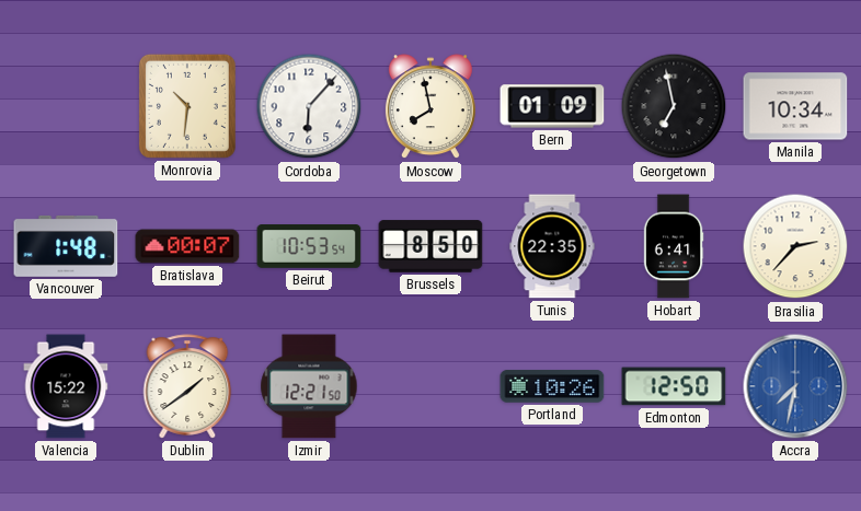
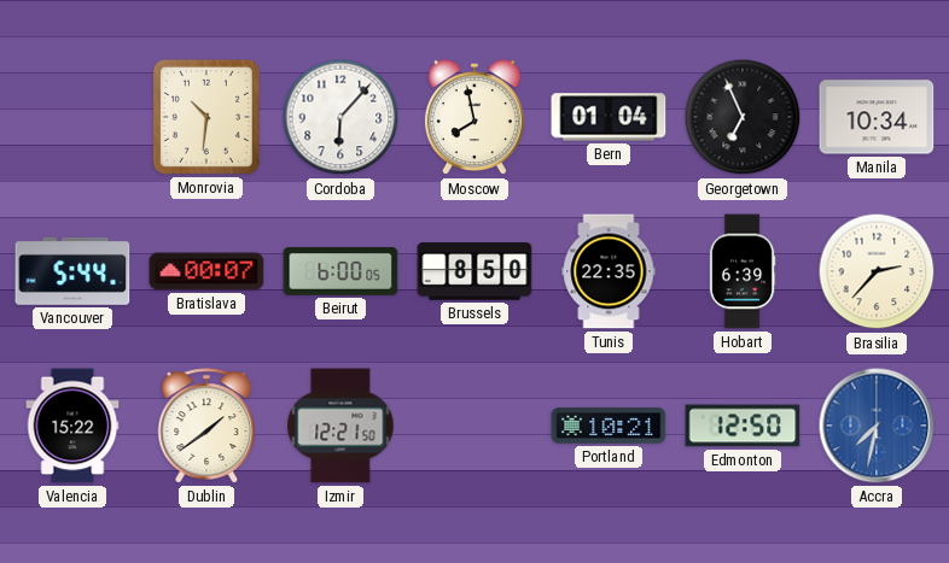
Bern: 01:09 -> 01:04
Georgetown: 6:58 -> 6:56
Vancouver: 1:48 -> 5:44
Beirut: 10:53 -> 6:00
Hobart: 6:41 -> 6:39
Portland: 10:26 -> 10:21
